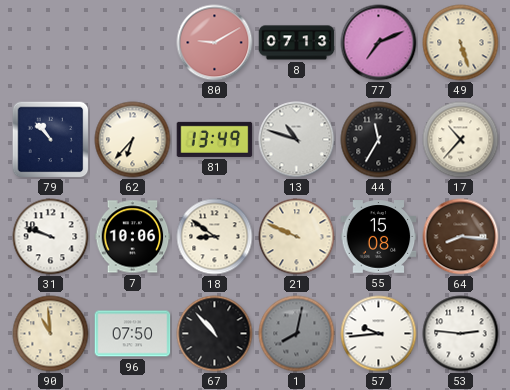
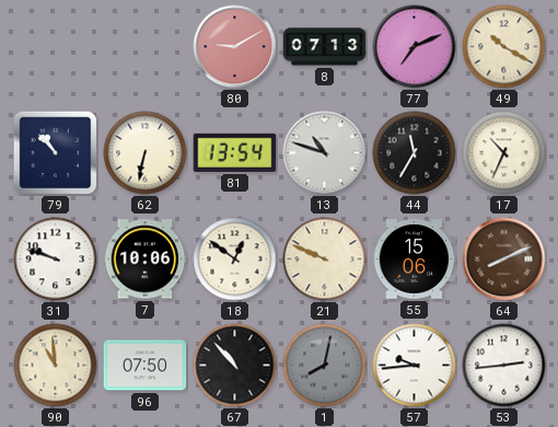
49: 5:27 -> 10:20
62: 6:37 -> 6:32
81: 13:49 -> 13:54
17: 10:37 -> 10:34
18: 8:51 -> 12:51
55: 15:08 -> 15:06
64: 8:16 -> 8:11
53: 2:46 -> 2:44
